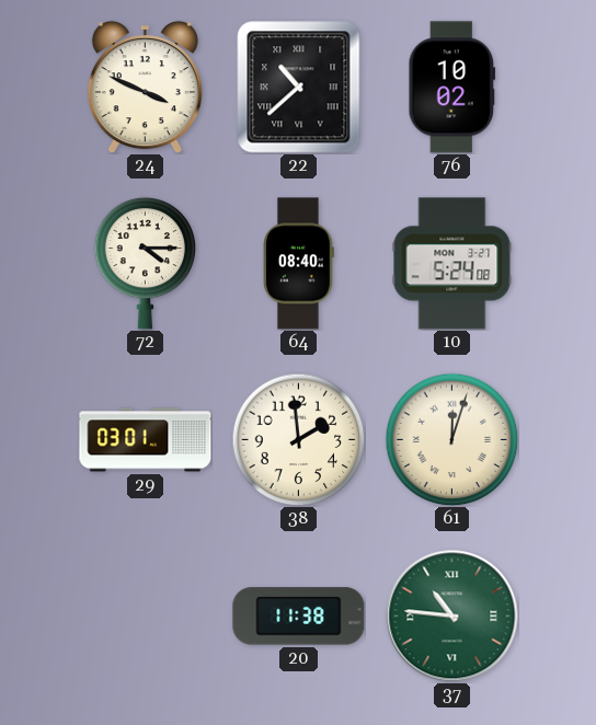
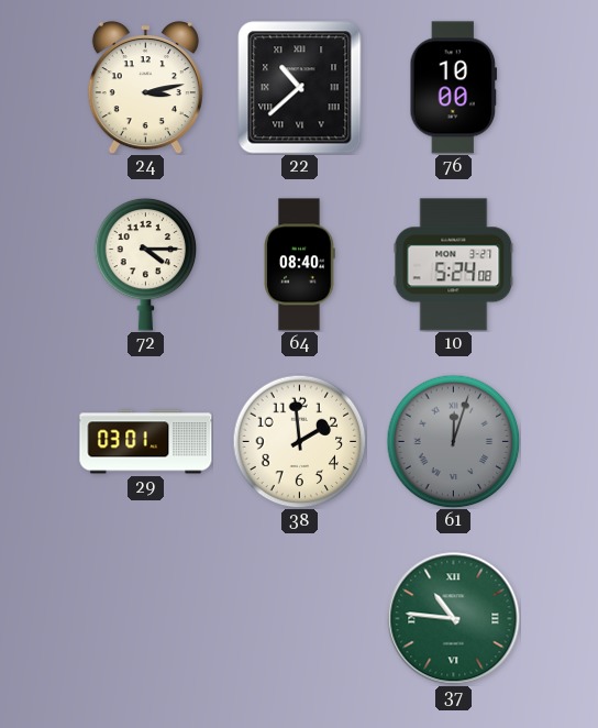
24: 3:49 -> 3:13
76: 10:02 -> 10:00
61 dial: cream -> grey
20: 11:38 -> none
